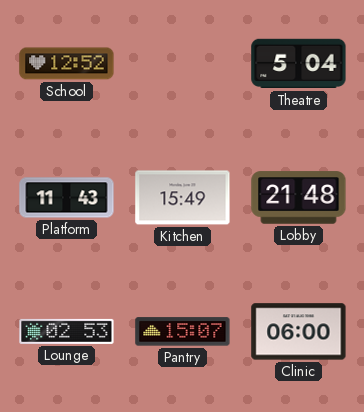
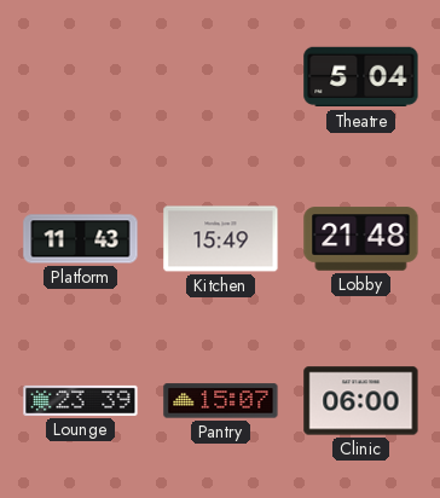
School: 12:52 -> none
Lounge: 02:53 -> 23:39
